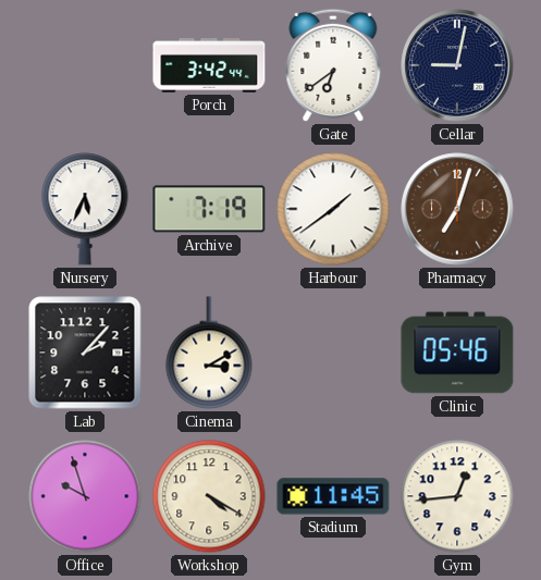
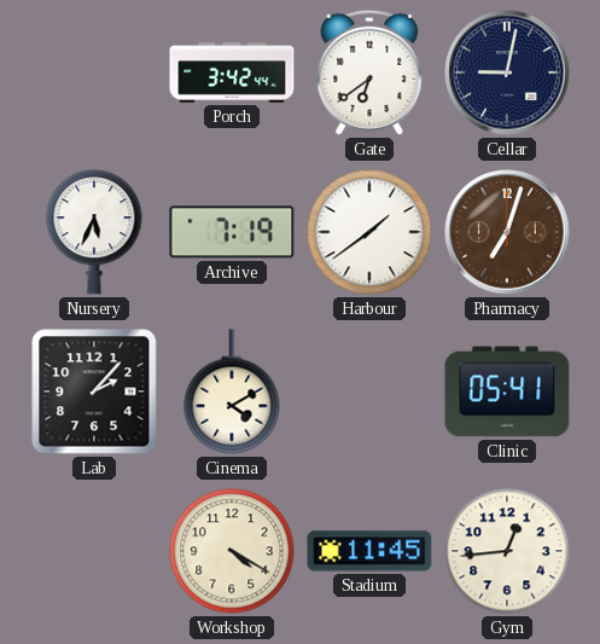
Cinema: 3:10 -> 4:10
Clinic: 05:46 -> 05:41
Office: 9:57 -> none
